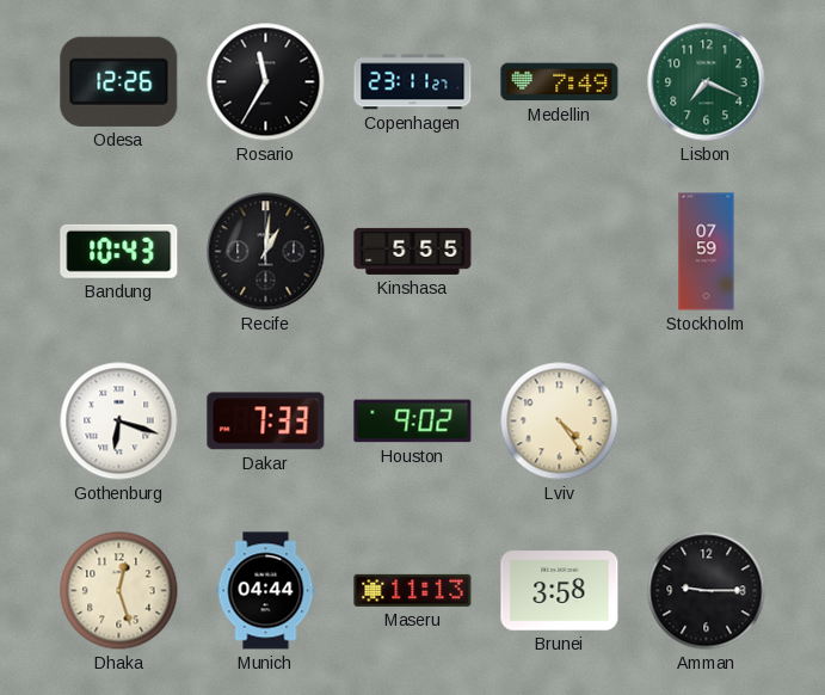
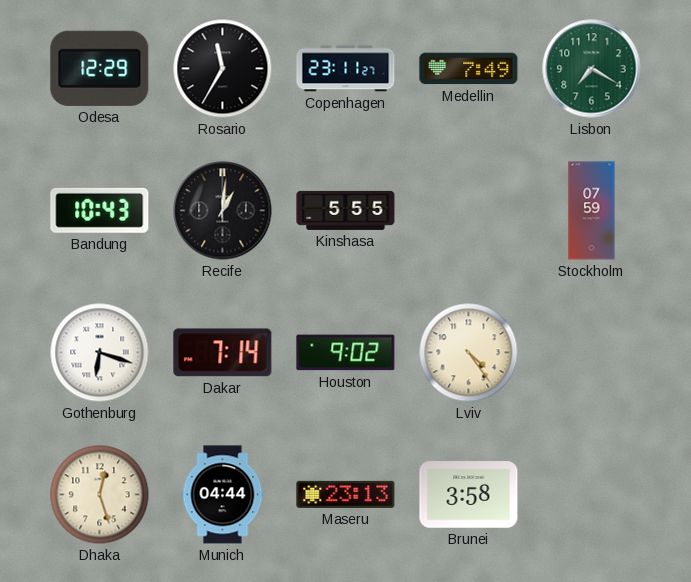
Odesa: 12:26 -> 12:29
Lisbon: 7:19 -> 7:20
Dakar: 7:33 -> 7:14
Maseru: 11:13 -> 23:13
Amman: 9:15 -> none
